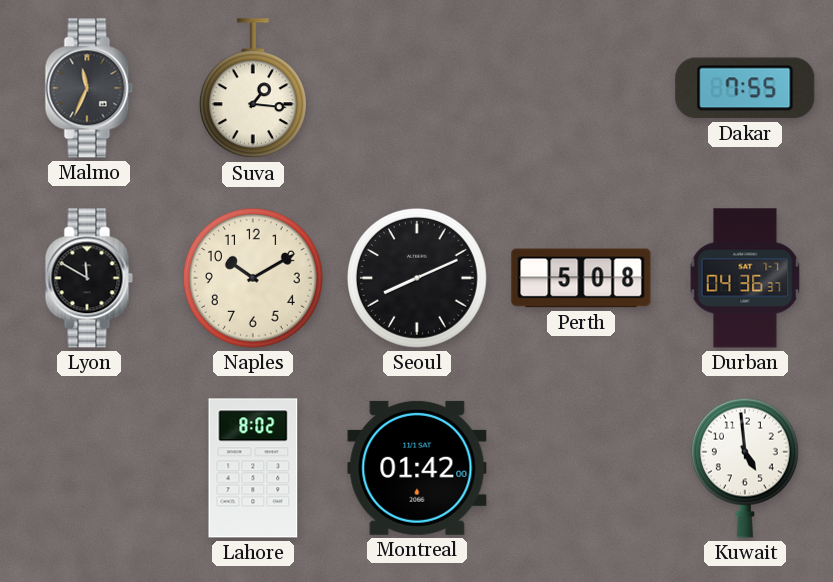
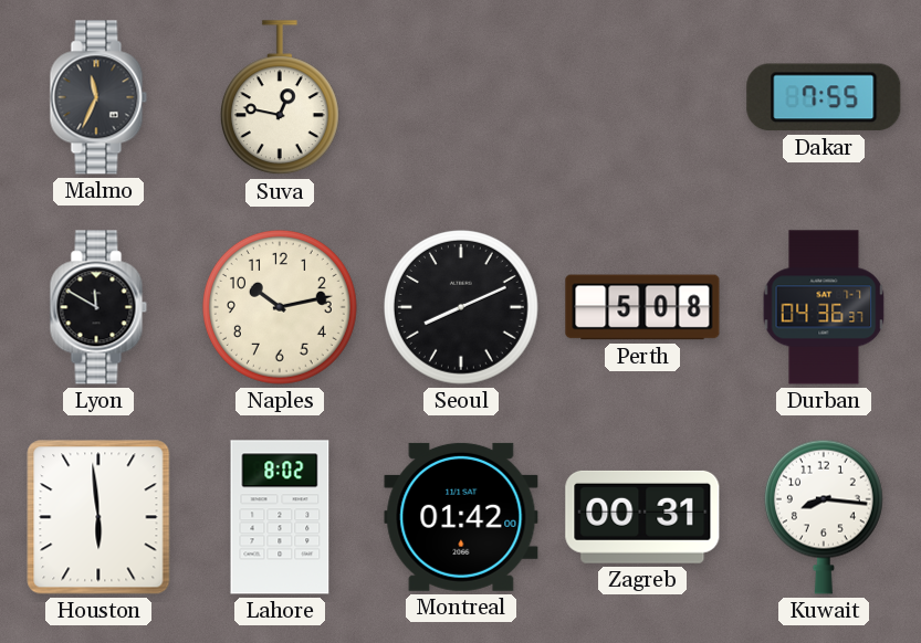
Suva: 1:16 -> 12:47
Naples: 10:10 -> 10:13
Houston: none -> 5:59
Zagreb: none -> 00:31
Kuwait: 4:59 -> 8:16
